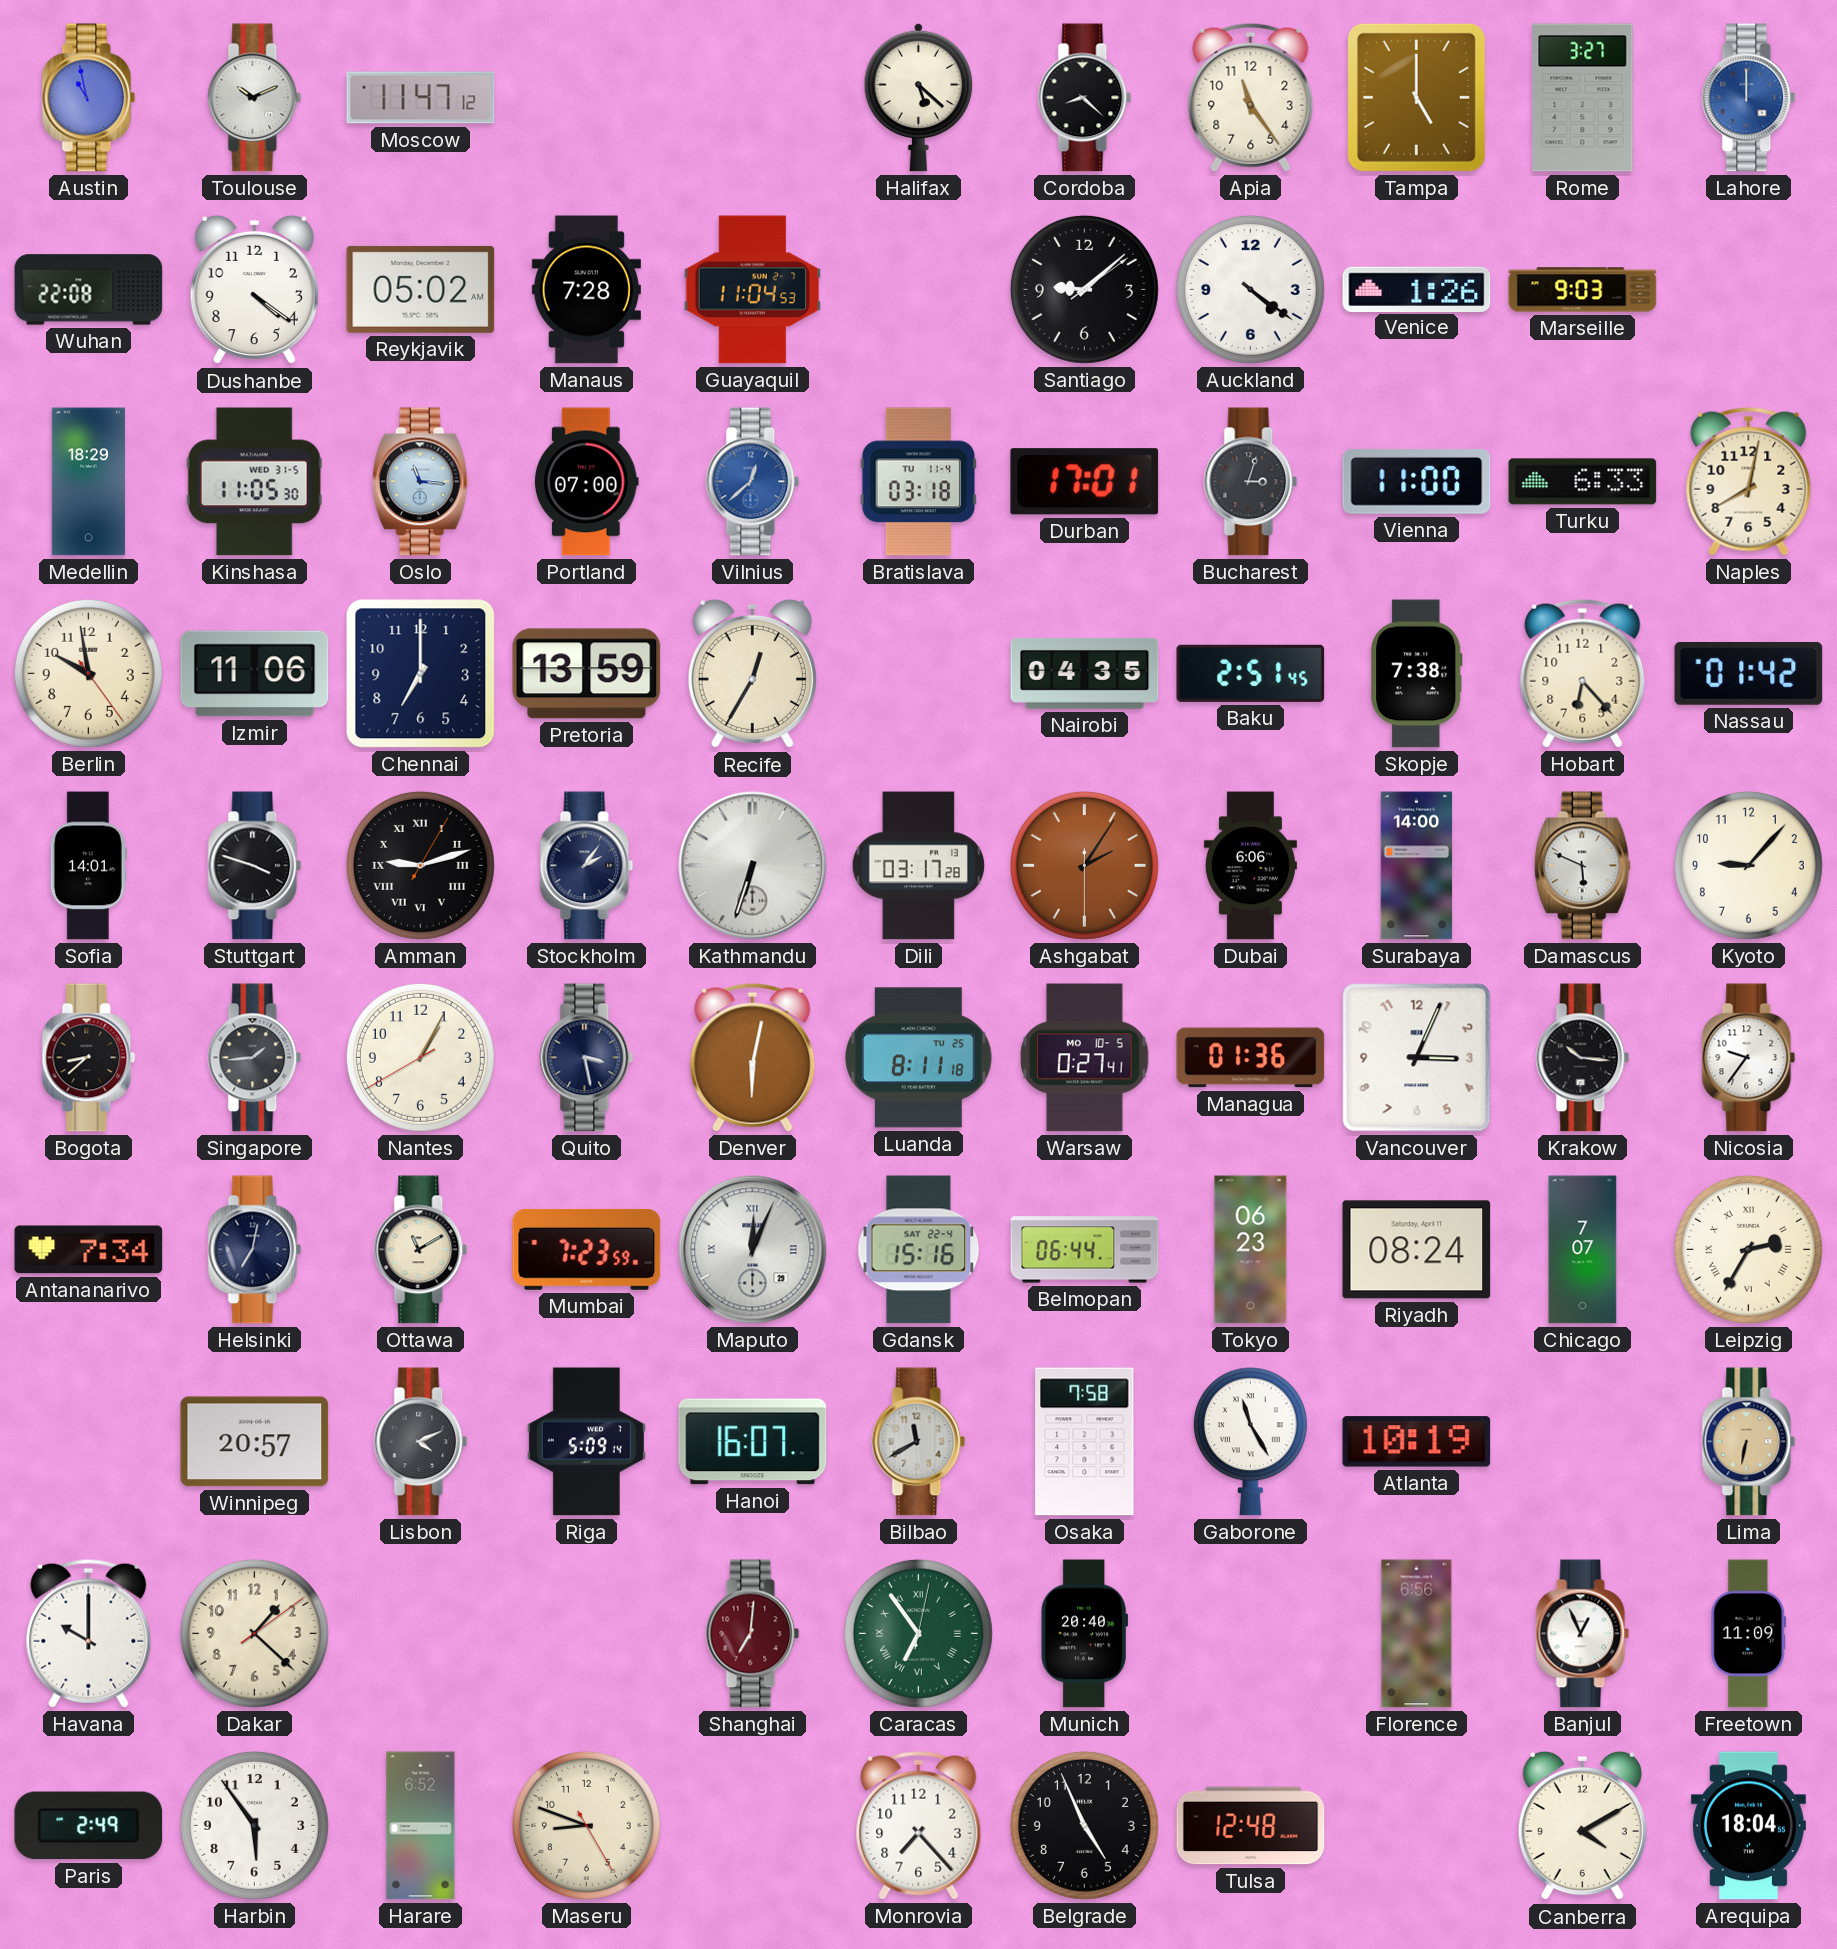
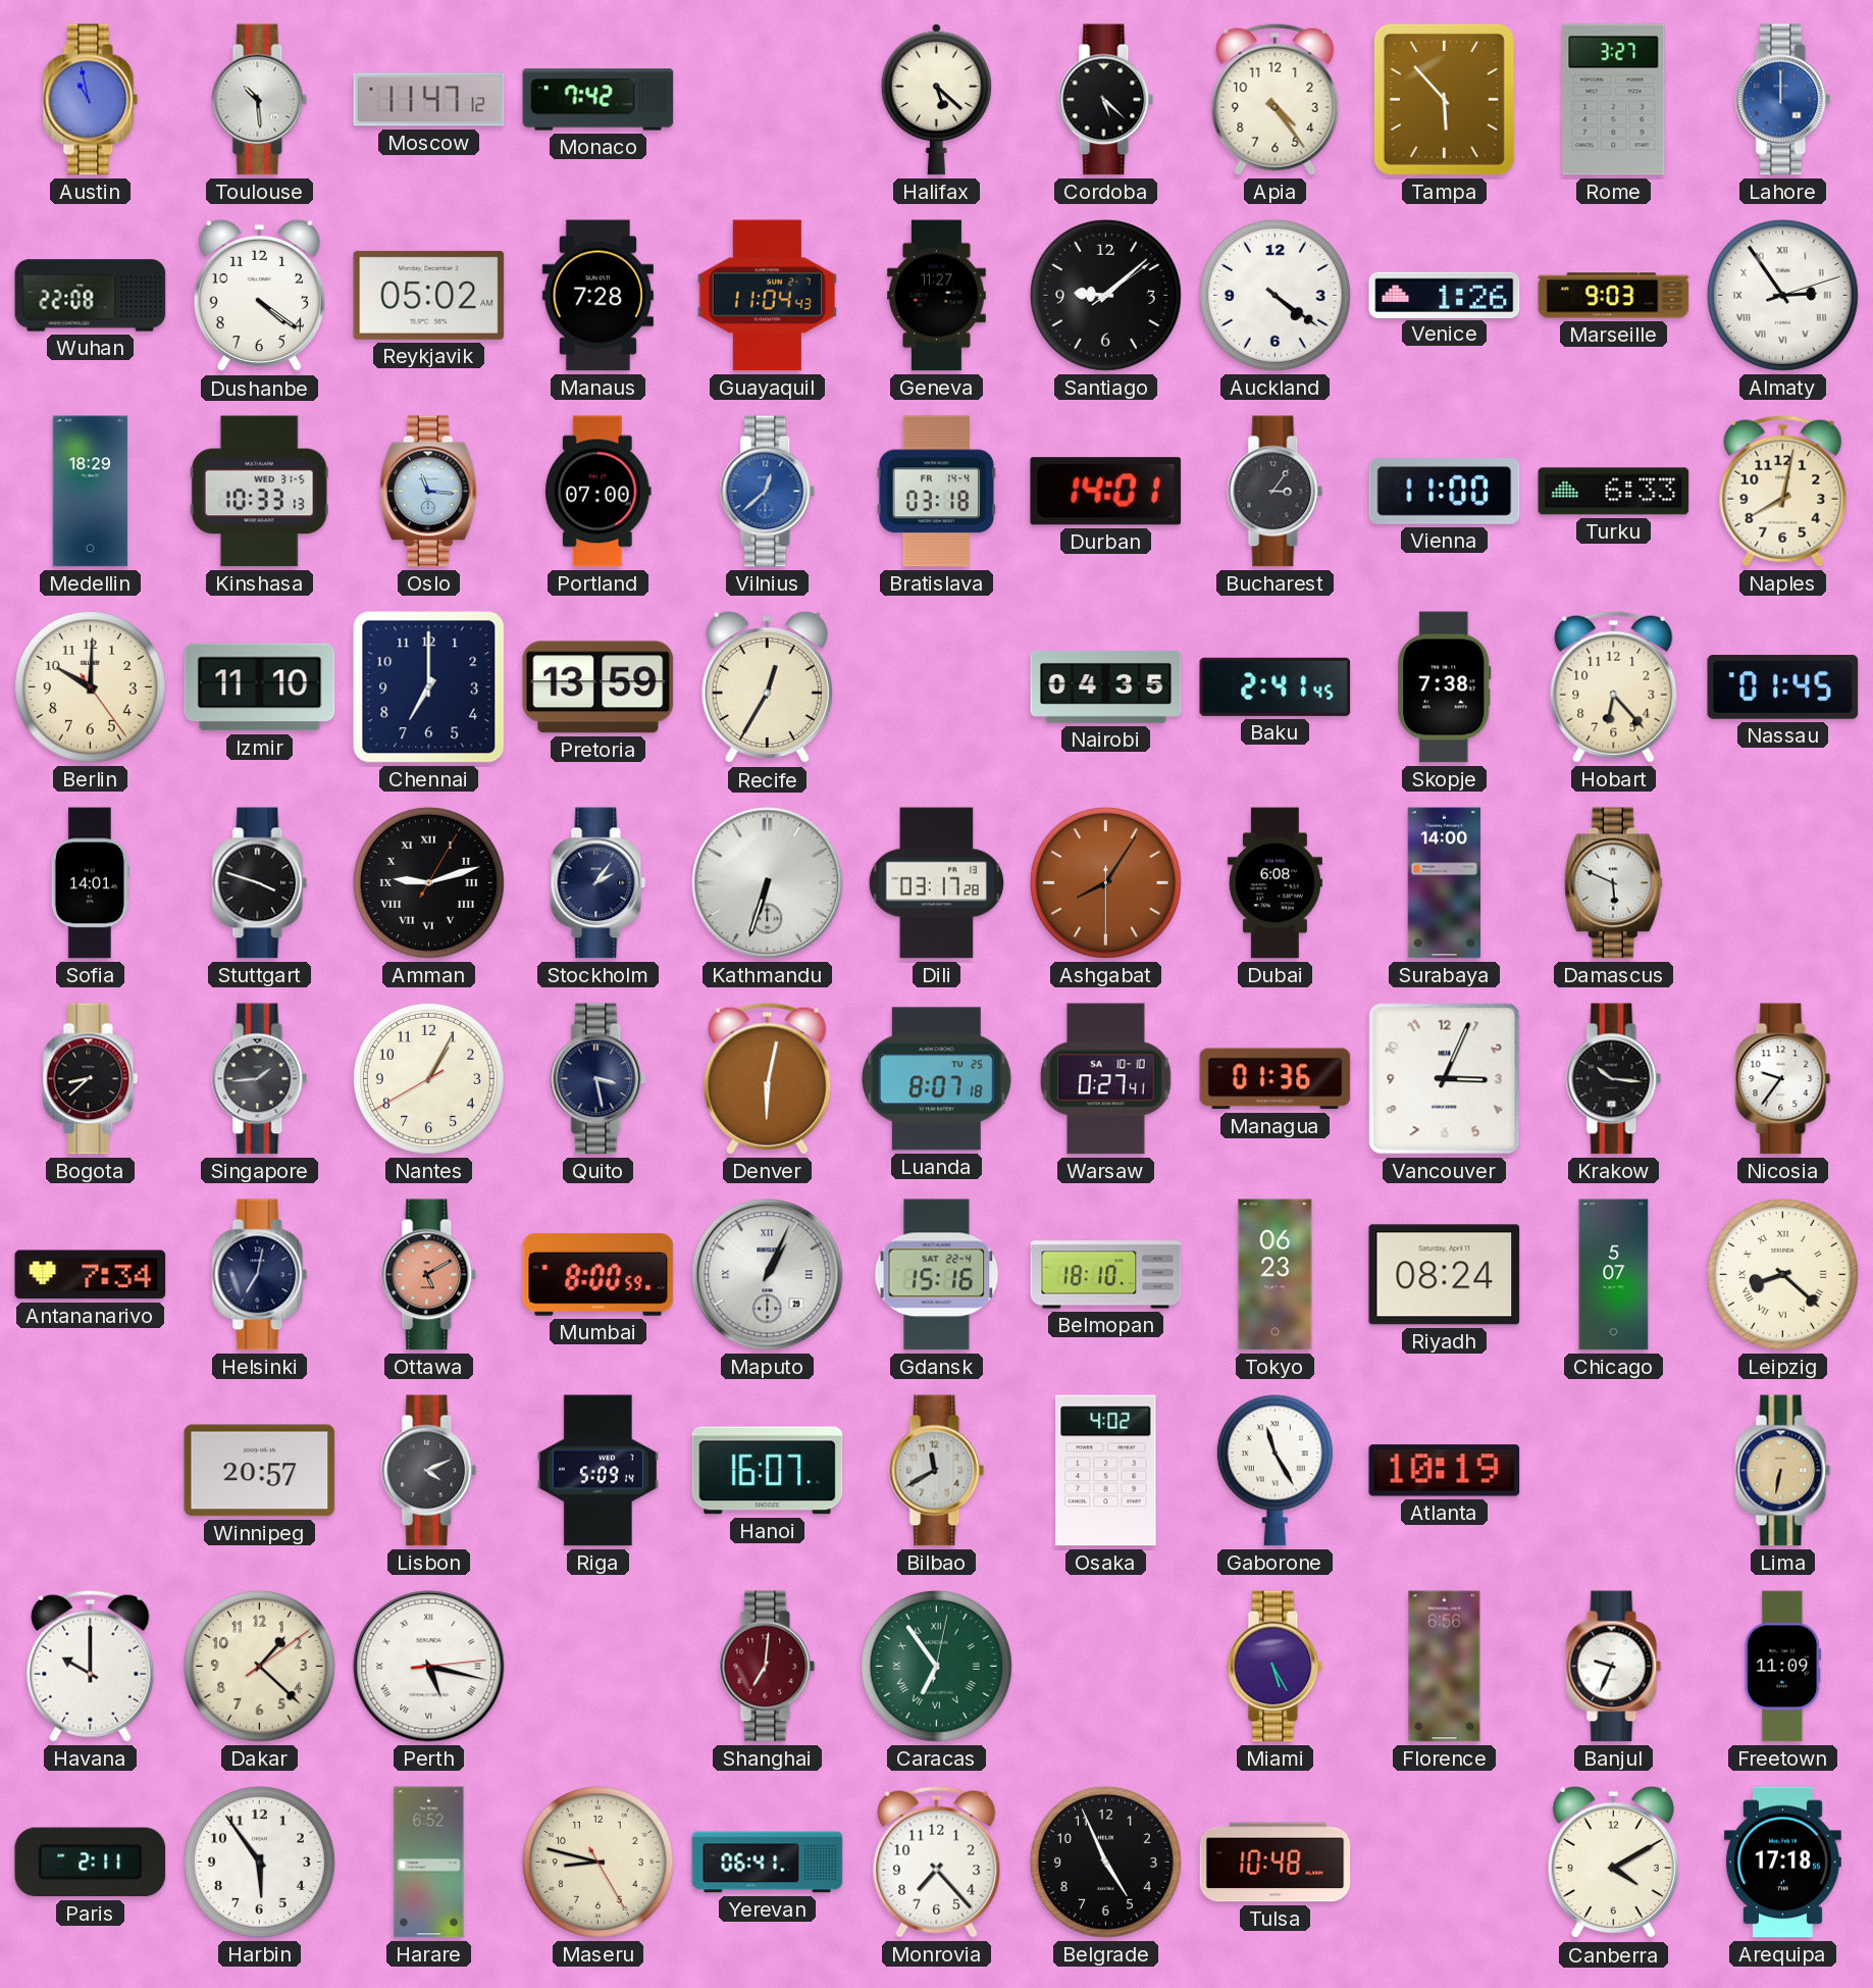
Toulouse: 10:11 -> 10:29
Monaco: none -> 7:42
Cordoba: 8:22 -> 5:22
Apia: 11:24 -> 4:24
Tampa: 5:00 -> 5:53
Guayaquil: 11:04:53 -> 11:04:43
Geneva: none -> 11:27
Almaty: none -> 2:54
Kinshasa: 11:05 -> 10:33
Bratislava date: TU 11-4 -> FR 14-4
Durban: 17:01 -> 14:01
Bucharest: 3:03 -> 3:06
Berlin: 9:58 -> 10:00
Izmir: 11:06 -> 11:10
Baku: 2:51 -> 2:41
Nassau: 01:42 -> 01:45
Ashgabat: 2:05 -> 8:05
Dubai: 6:06 -> 6:08
Kyoto: 9:07 -> none
Luanda: 8:11 -> 8:07
Warsaw date: MO 10-5 -> SA 10-10
Ottawa: 11:10 -> 5:10
Ottawa dial: cream -> salmon
Mumbai: 7:23 -> 8:00
Maputo: 12:04 -> 1:04
Belmopan: 06:44 -> 18:10
Chicago: 7:07 -> 5:07
Leipzig: 2:35 -> 8:22
Osaka: 7:58 -> 4:02
Perth: none -> 5:17
Munich: 20:40 -> none
Miami: none -> 5:25
Banjul: 12:56 -> 9:34
Paris: 2:49 -> 2:11
Maseru: 8:48 -> 8:47
Yerevan: none -> 06:41
Tulsa: 12:48 -> 10:48
Arequipa: 18:04 -> 17:18
